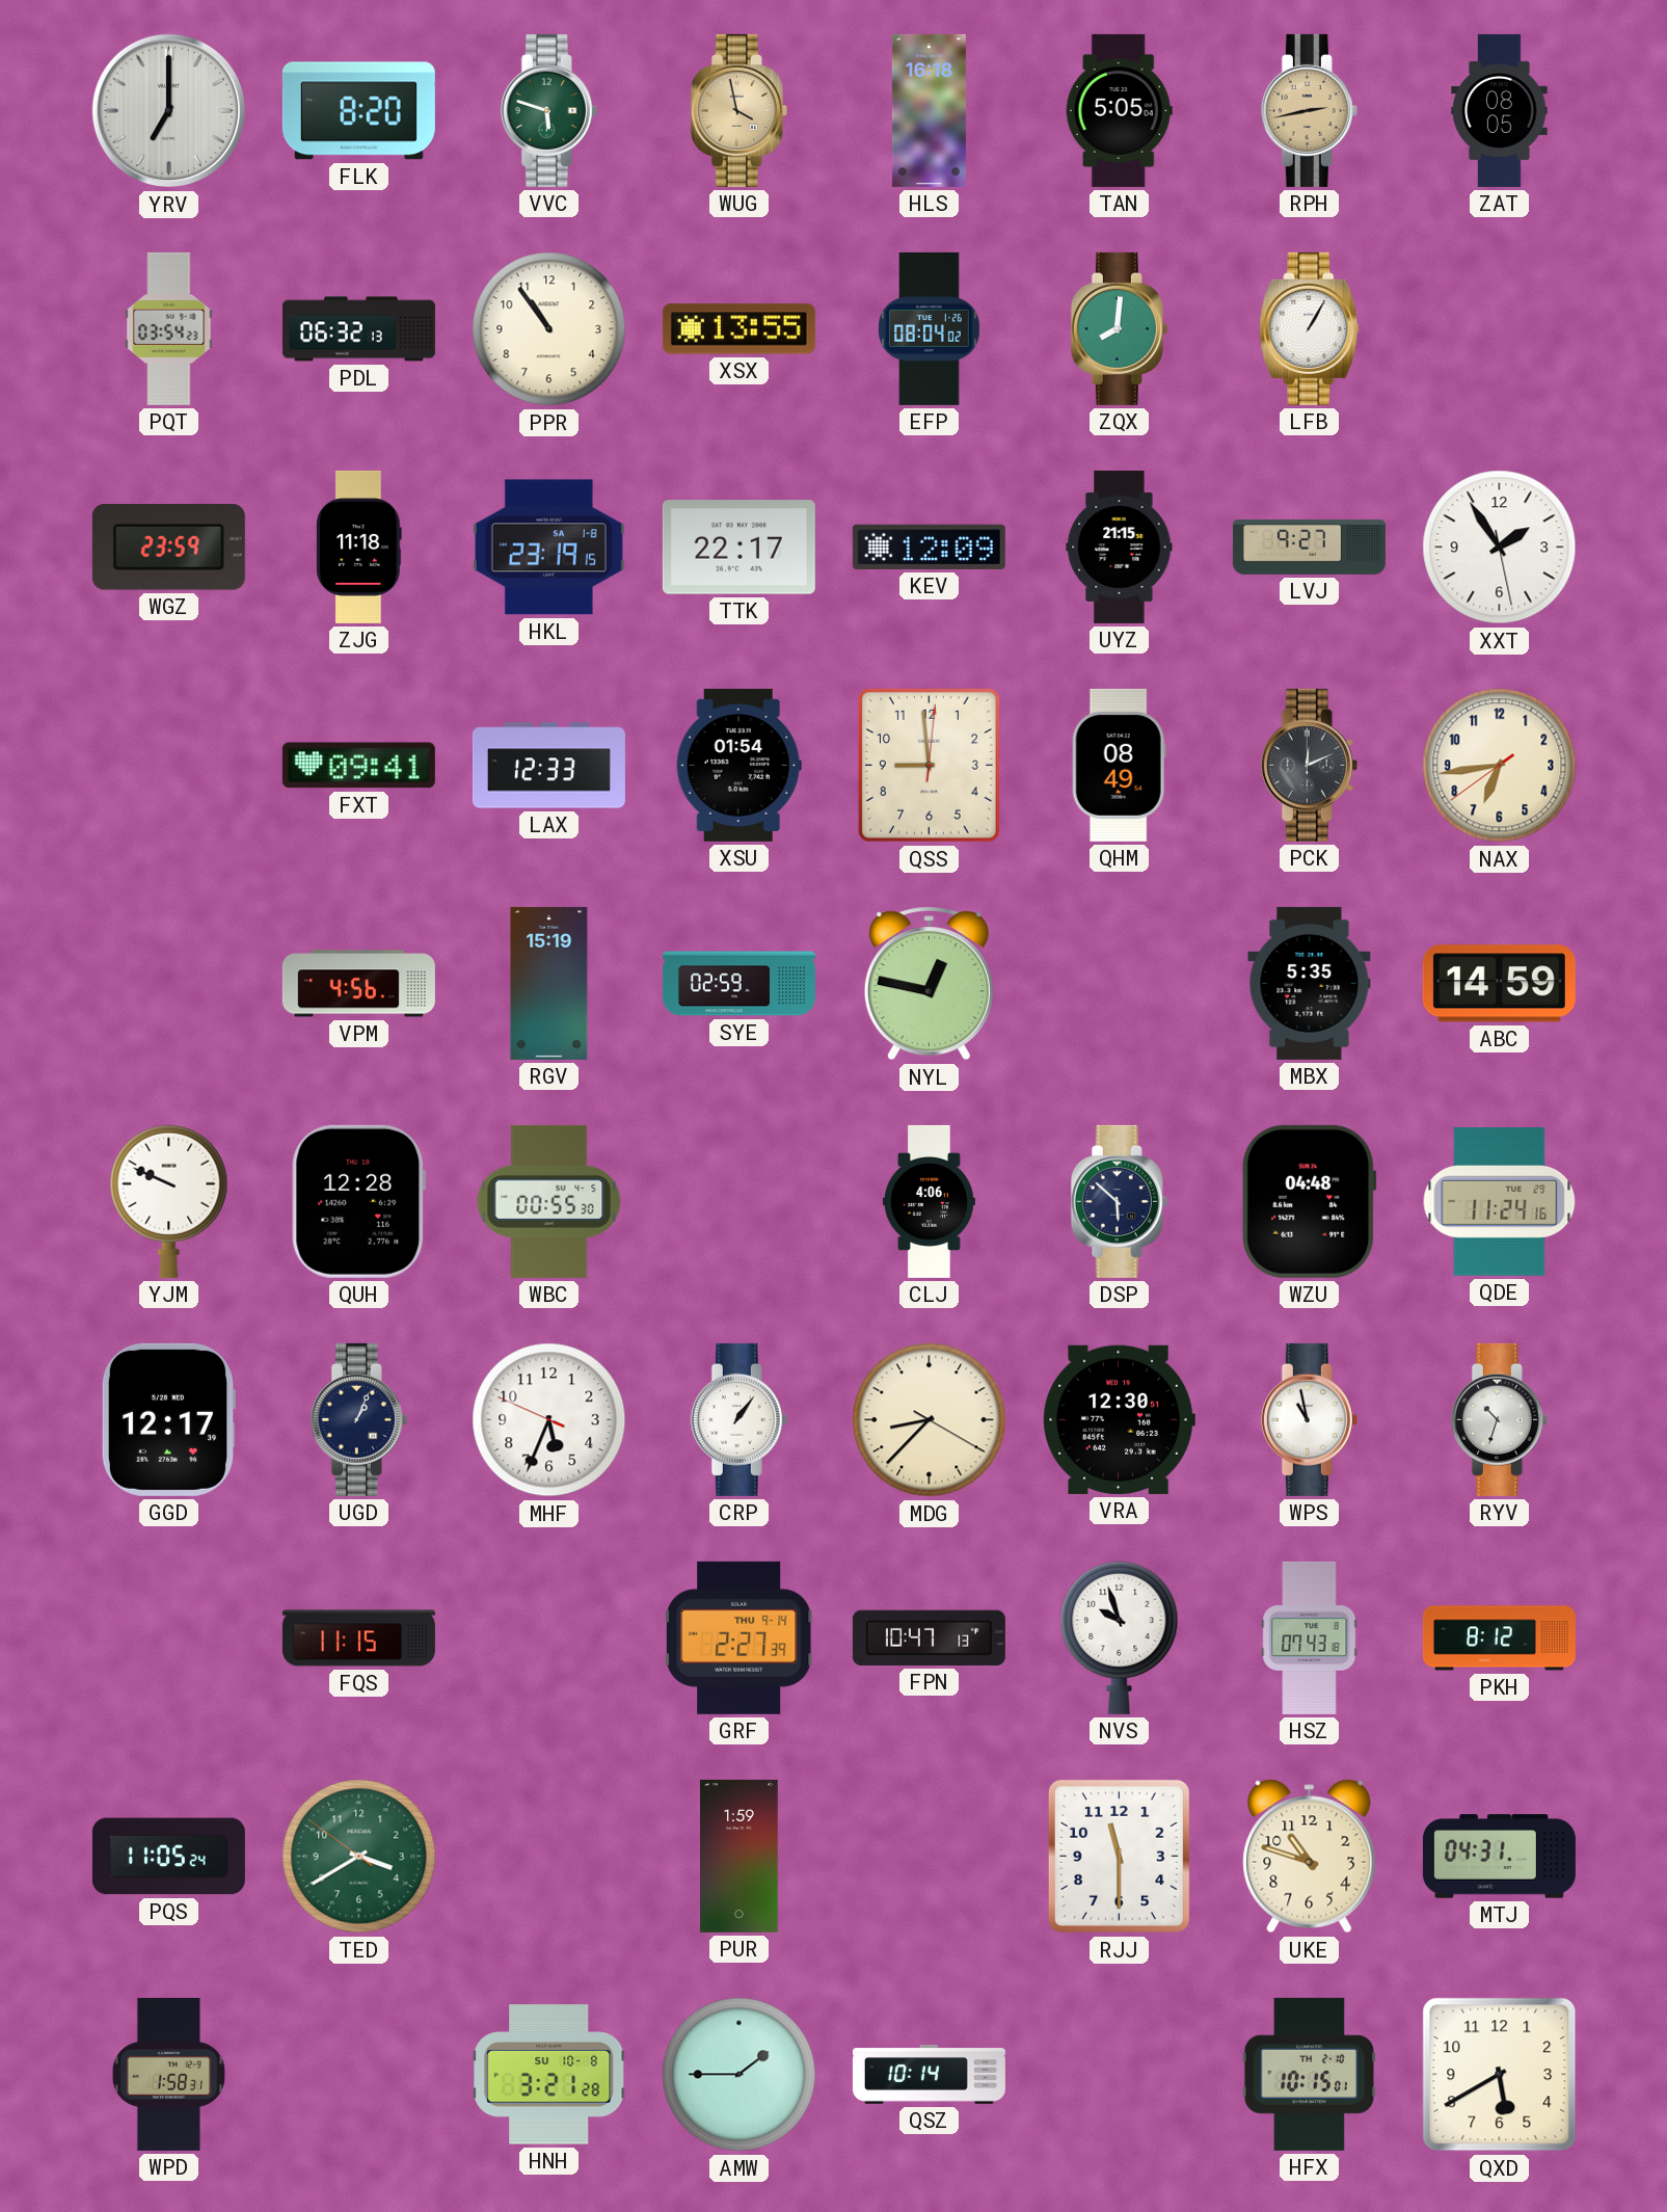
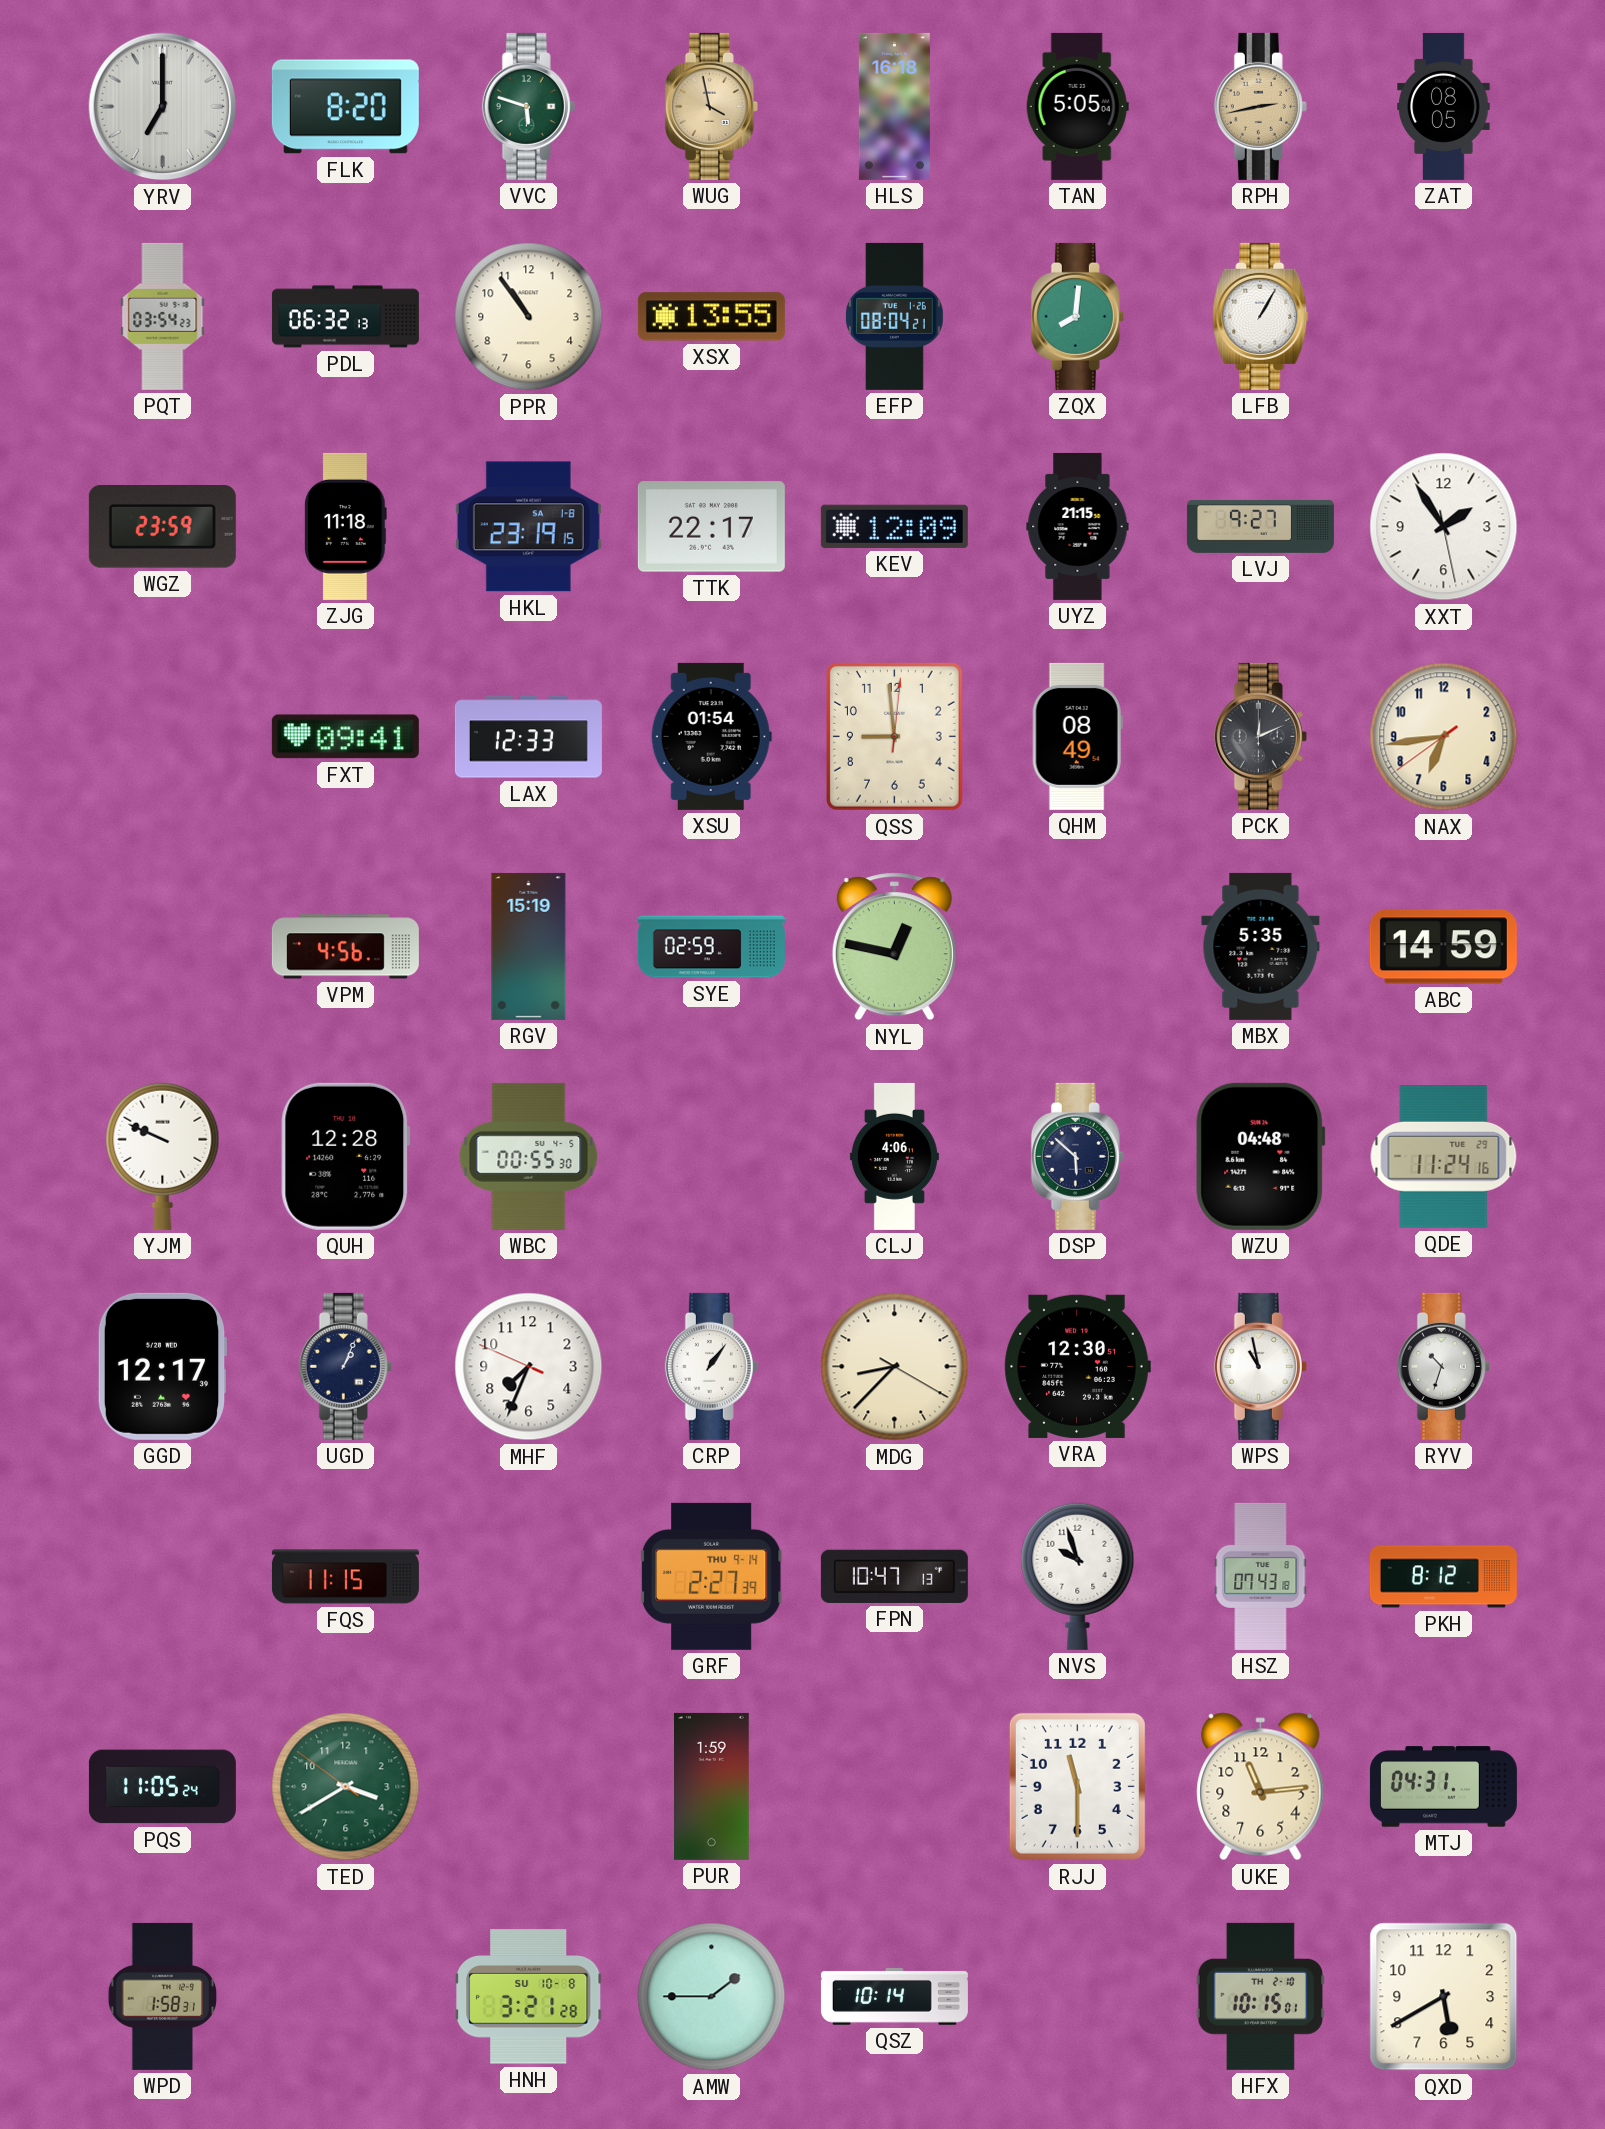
EFP: 08:04:02 -> 08:04:21
MHF: 5:33 -> 7:33
UKE: 10:48 -> 11:14
